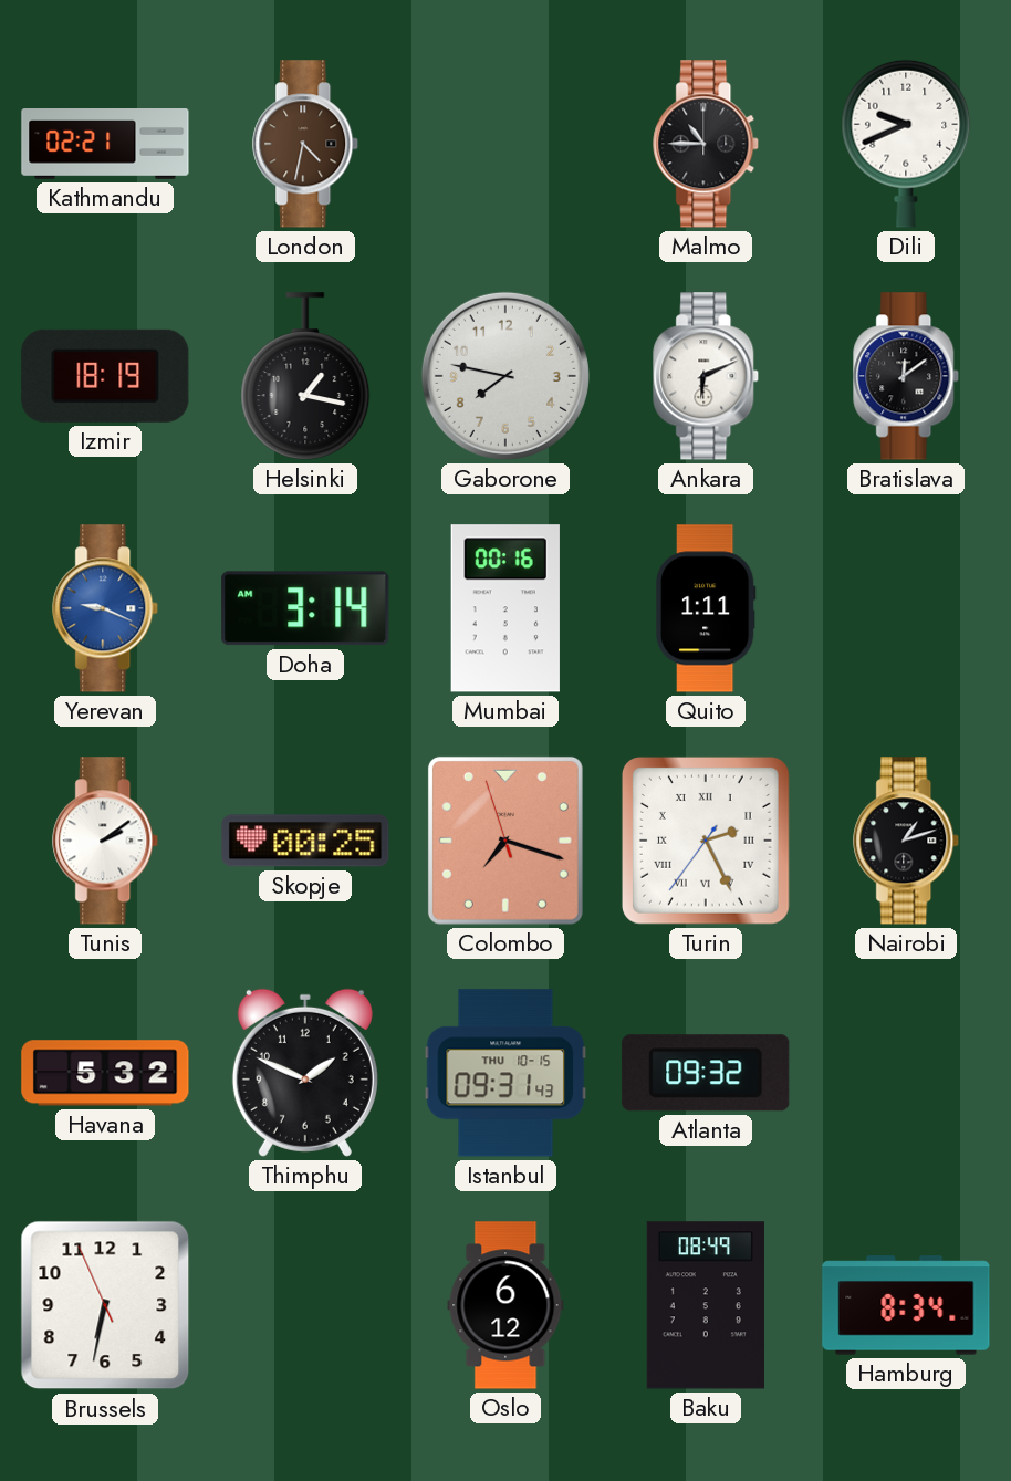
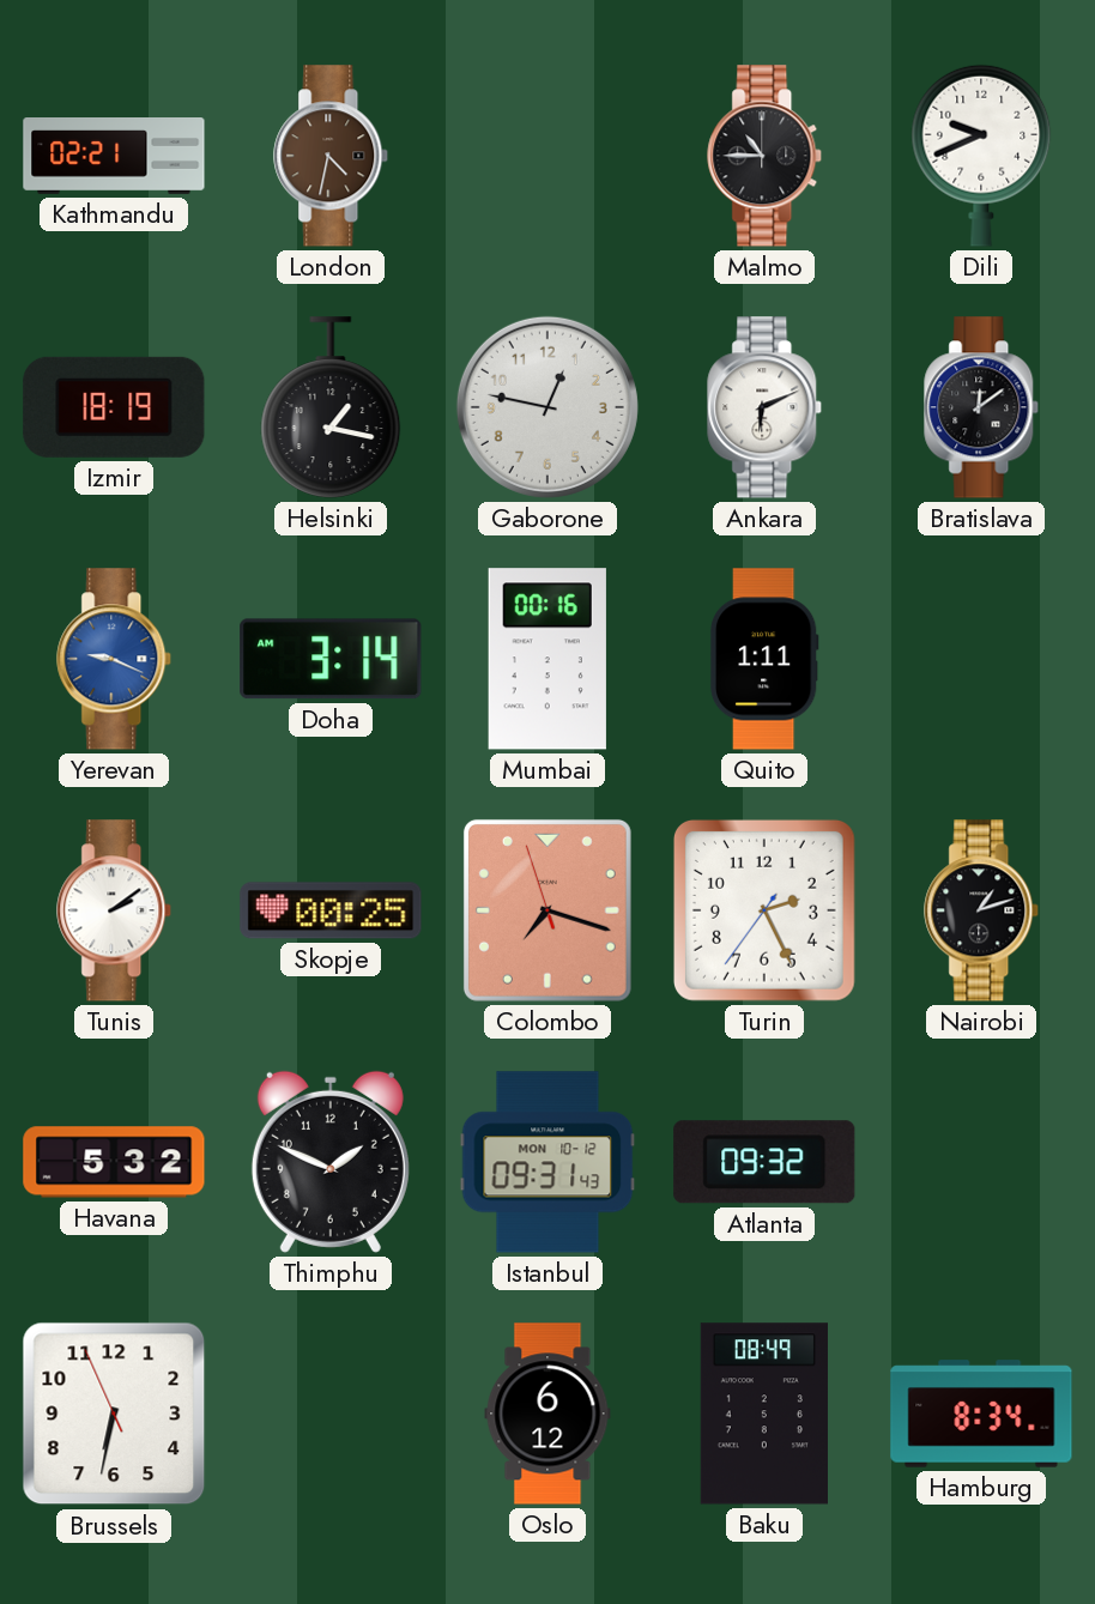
Gaborone: 7:47 -> 12:47
Turin numerals: Roman -> Arabic
Istanbul date: THU 10-15 -> MON 10-12
